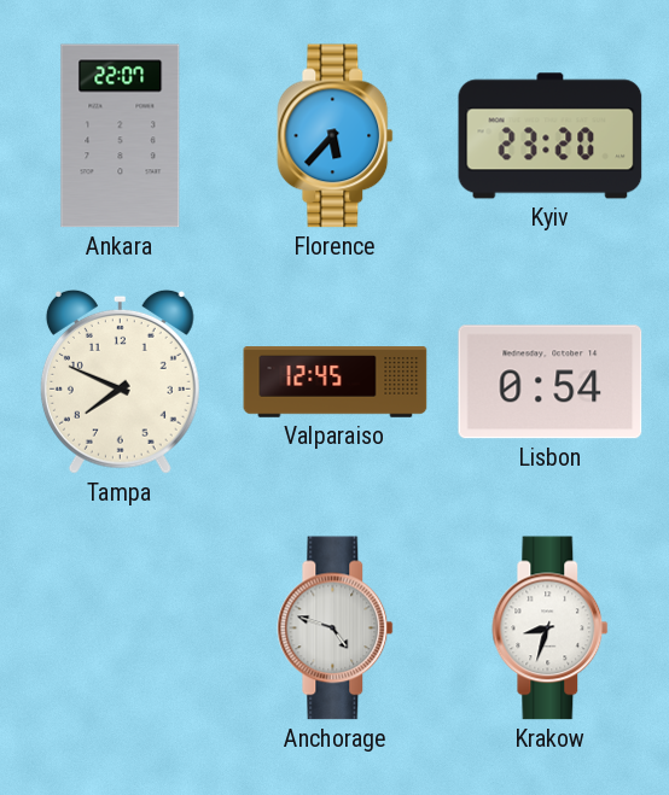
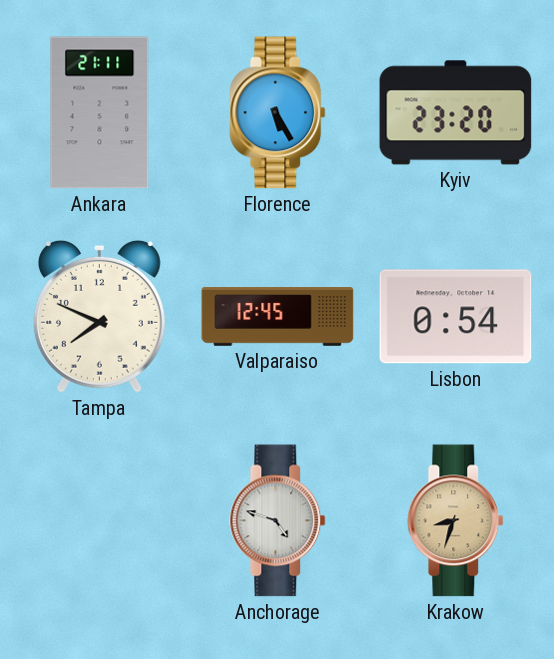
Ankara: 22:07 -> 21:11
Florence: 5:37 -> 5:25
Krakow dial: white -> champagne
